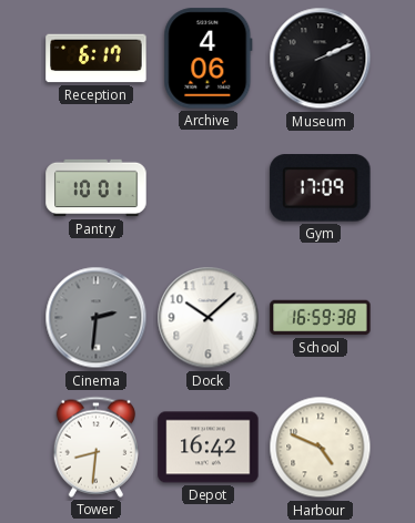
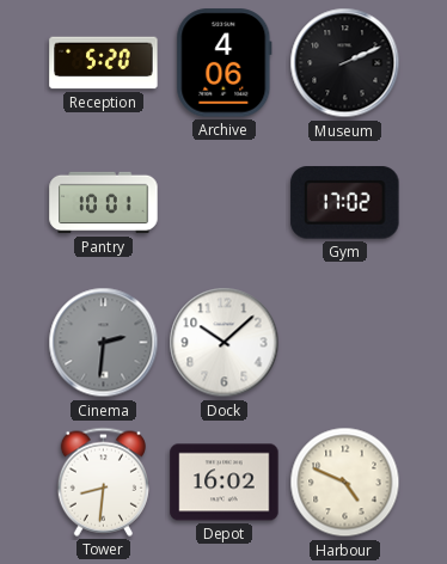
Reception: 6:17 -> 5:20
Gym: 17:09 -> 17:02
School: 16:59 -> none
Depot: 16:42 -> 16:02
